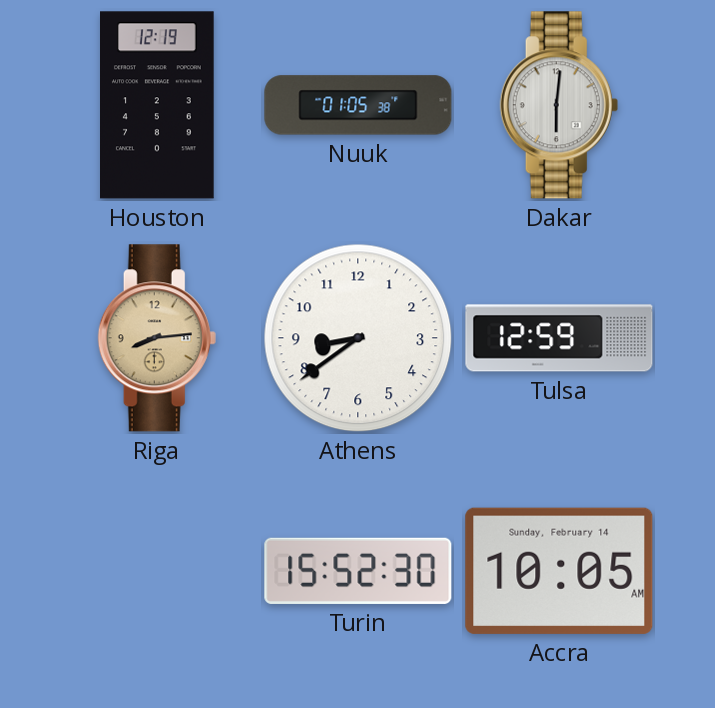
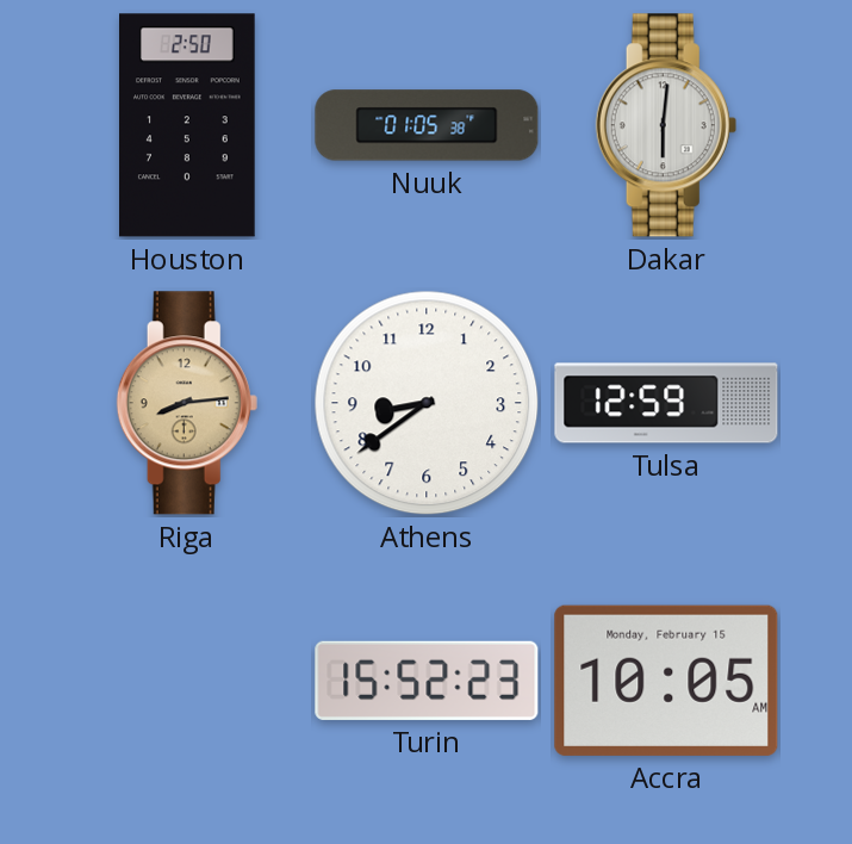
Houston: 12:19 -> 2:50
Turin: 15:52:30 -> 15:52:23
Accra date: Sunday, February 14 -> Monday, February 15
